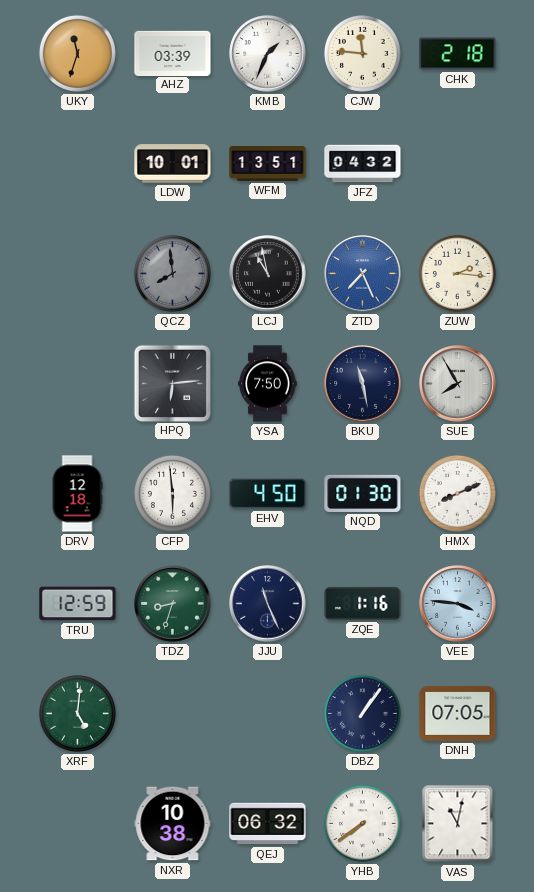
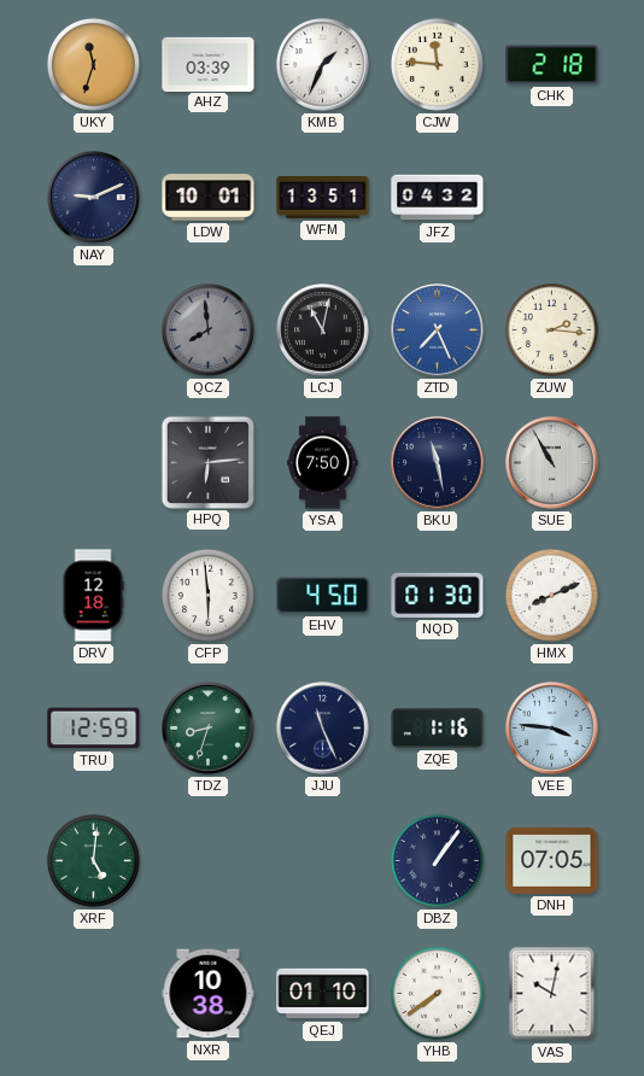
NAY: none -> 9:11
LCJ: 10:58 -> 11:02
SUE: 7:55 -> 10:55
QEJ: 06:32 -> 01:10
VAS: 11:02 -> 10:02
